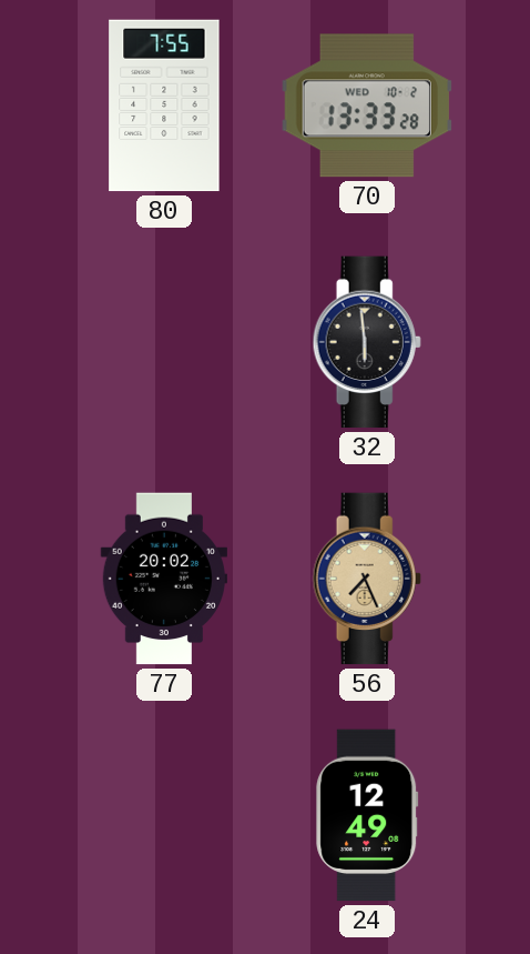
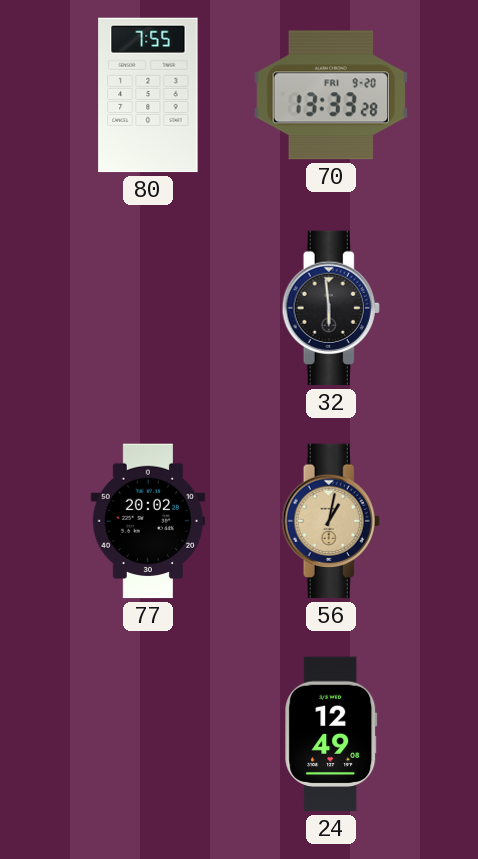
70 date: WED 10-2 -> FRI 9-20
56: 7:26 -> 1:02
